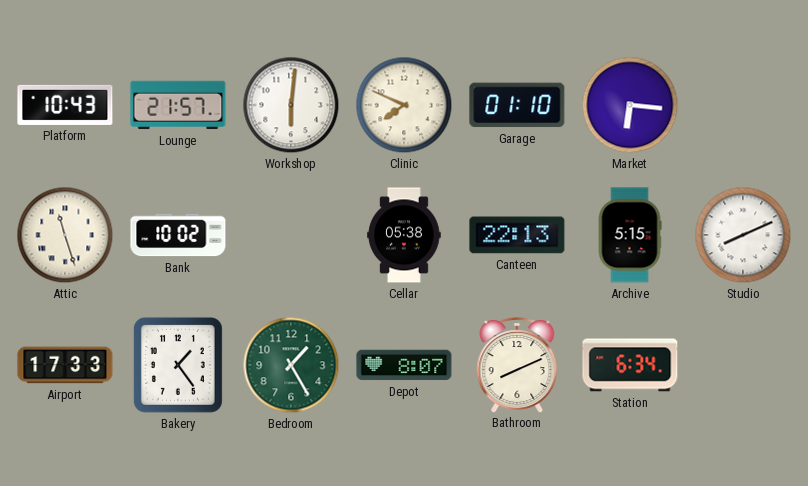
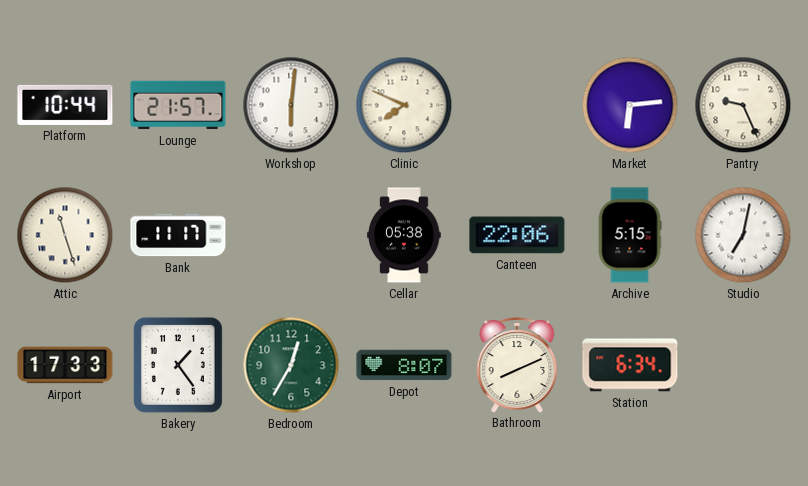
Platform: 10:43 -> 10:44
Garage: 01:10 -> none
Market: 6:16 -> 6:14
Pantry: none -> 9:26
Bank: 10:02 -> 11:17
Canteen: 22:13 -> 22:06
Studio: 8:11 -> 7:02
Bedroom: 1:25 -> 12:35
